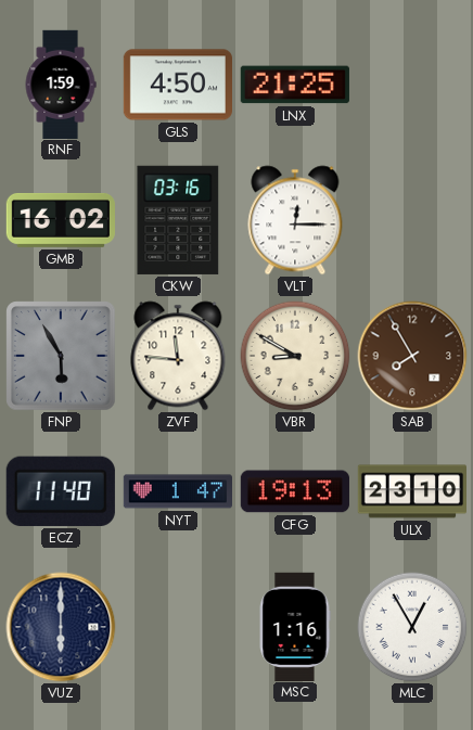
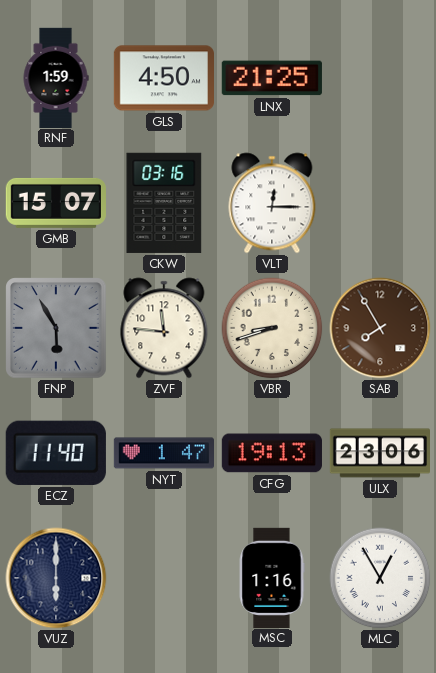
GMB: 16:02 -> 15:07
VBR: 8:50 -> 8:42
ULX: 23:10 -> 23:06
